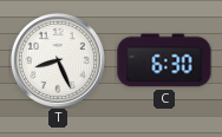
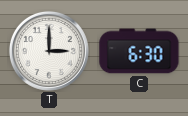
T: 8:26 -> 3:00
